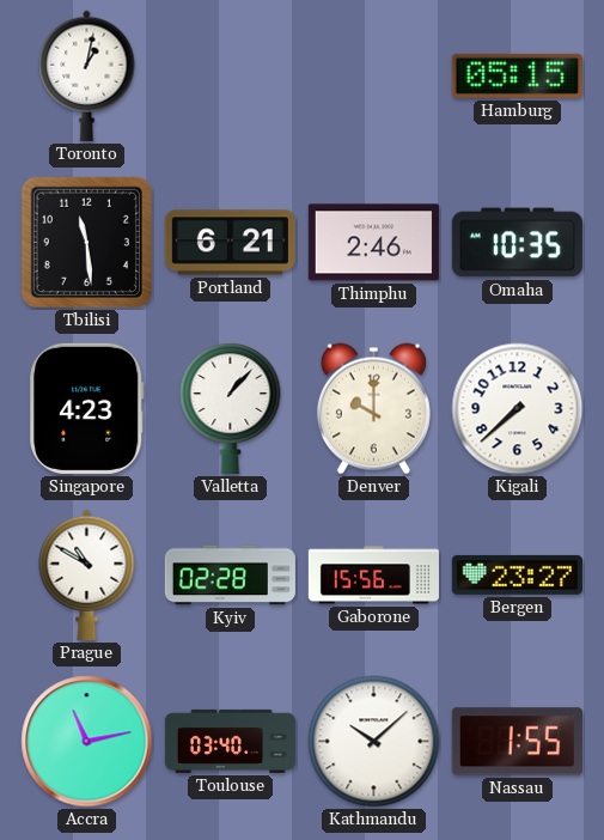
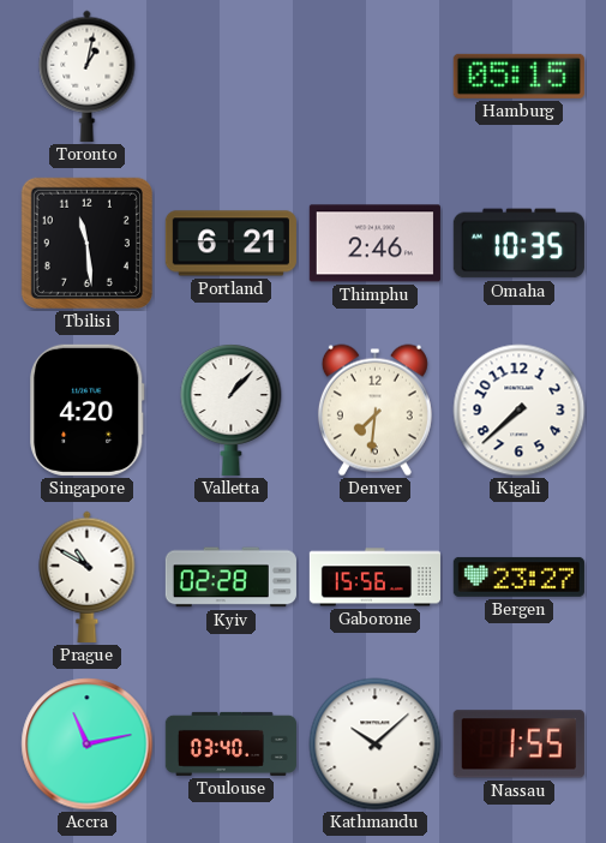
Singapore: 4:23 -> 4:20
Denver: 10:00 -> 7:31
